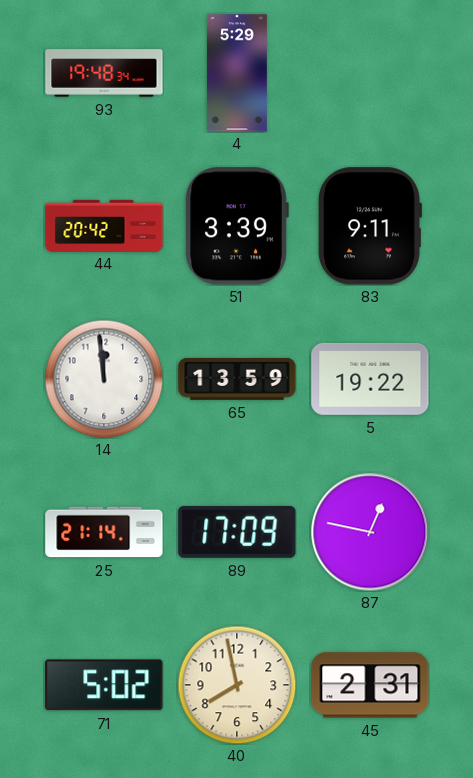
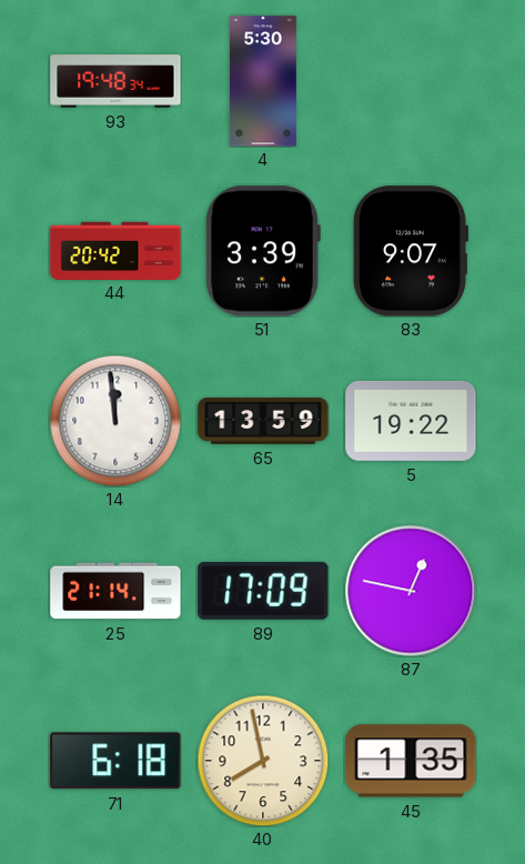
4: 5:29 -> 5:30
83: 9:11 -> 9:07
71: 5:02 -> 6:18
45: 2:31 -> 1:35
